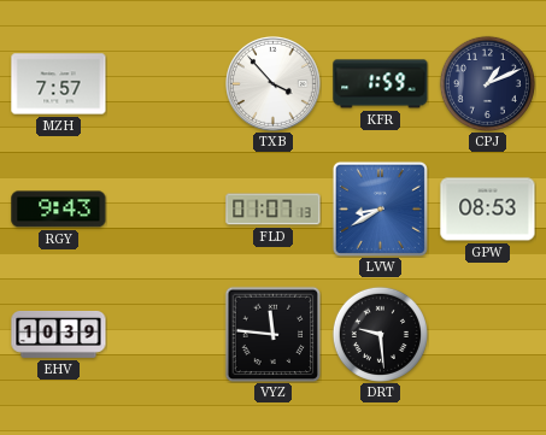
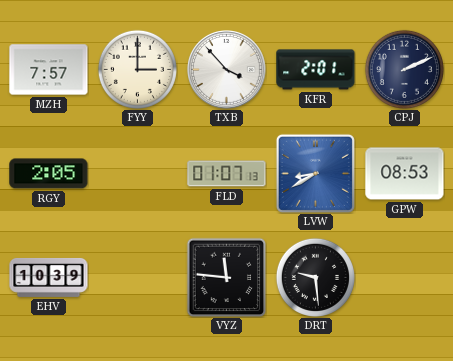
FYY: none -> 3:00
KFR: 1:59 -> 2:01
CPJ: 1:11 -> 2:11
RGY: 9:43 -> 2:05
